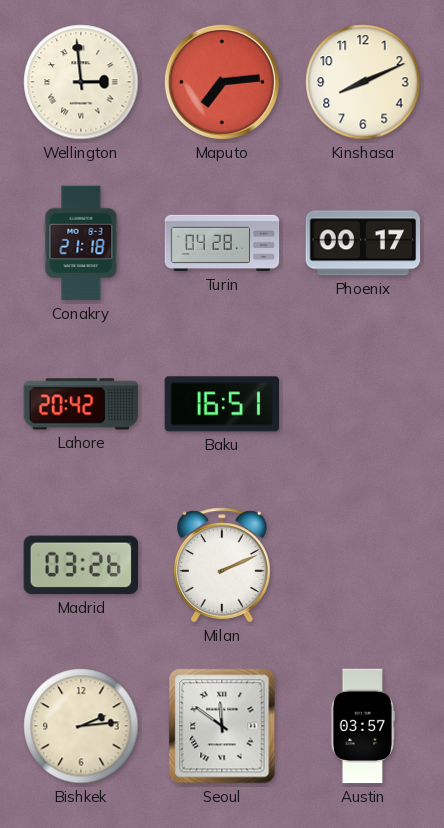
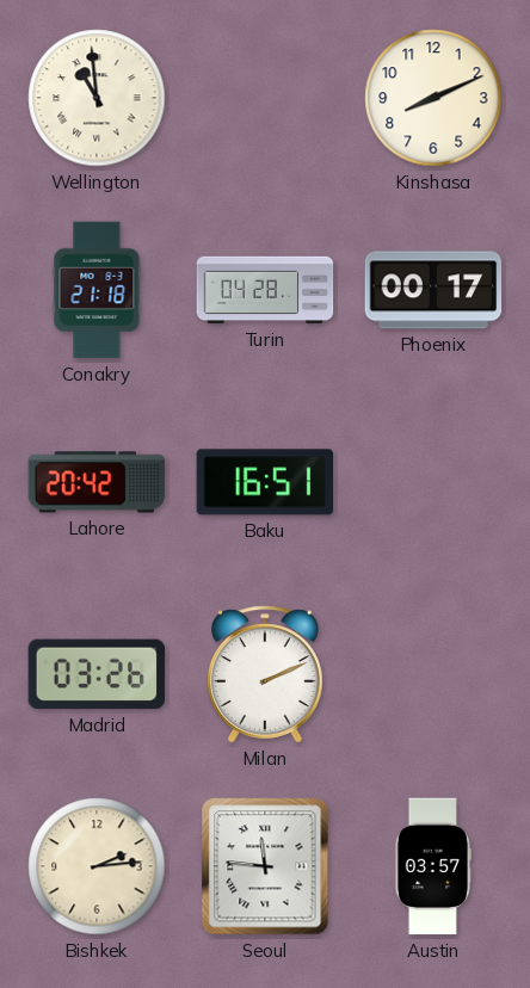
Wellington: 2:59 -> 10:59
Maputo: 7:14 -> none
Seoul: 11:51 -> 11:46
